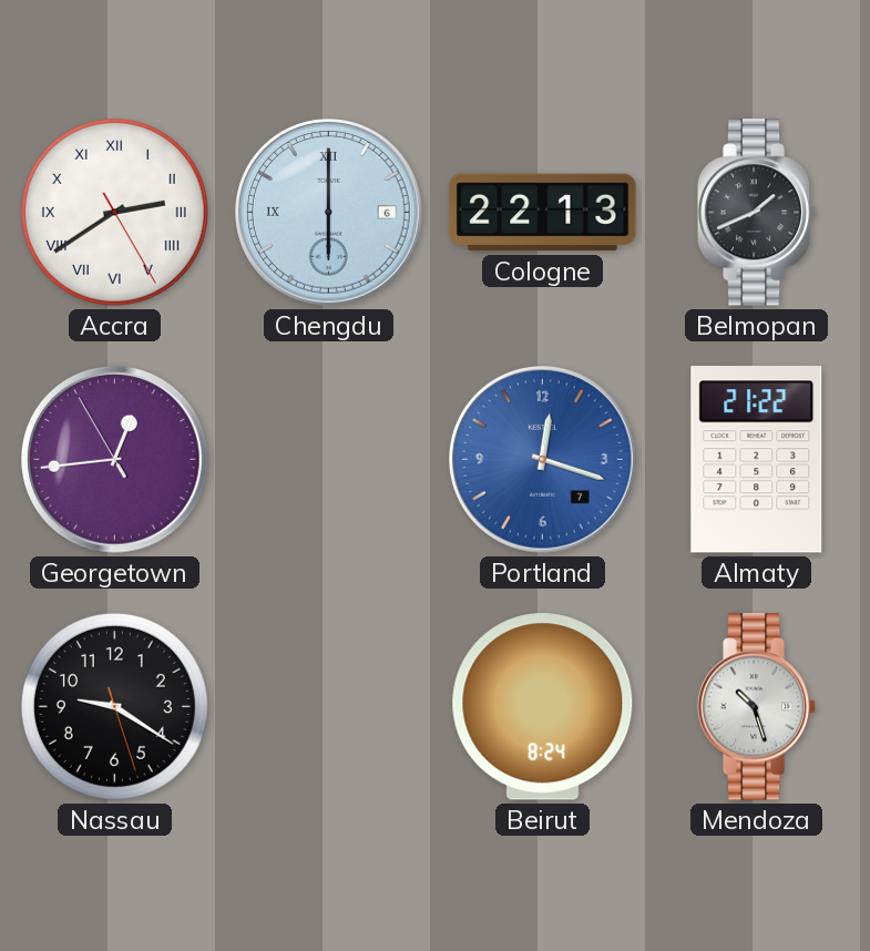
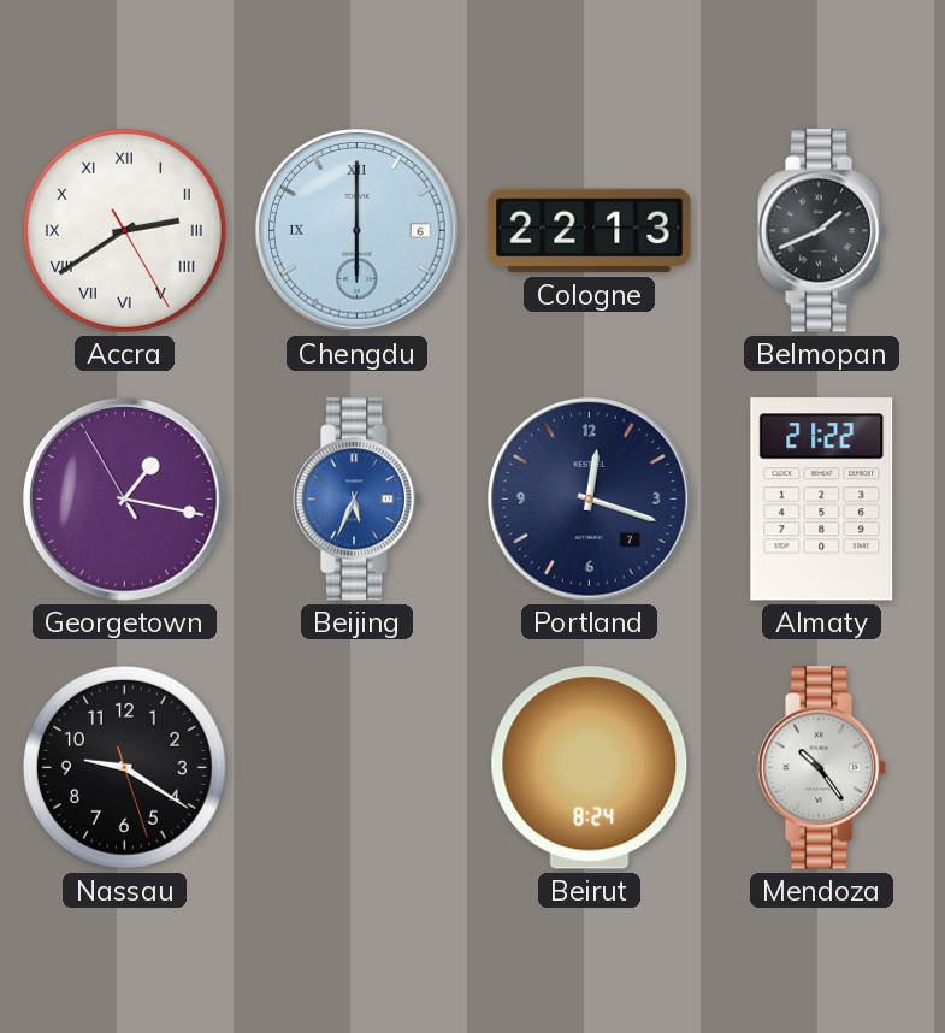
Georgetown: 12:43 -> 1:16
Beijing: none -> 5:34
Portland dial: blue -> navy
Mendoza: 10:27 -> 10:24
